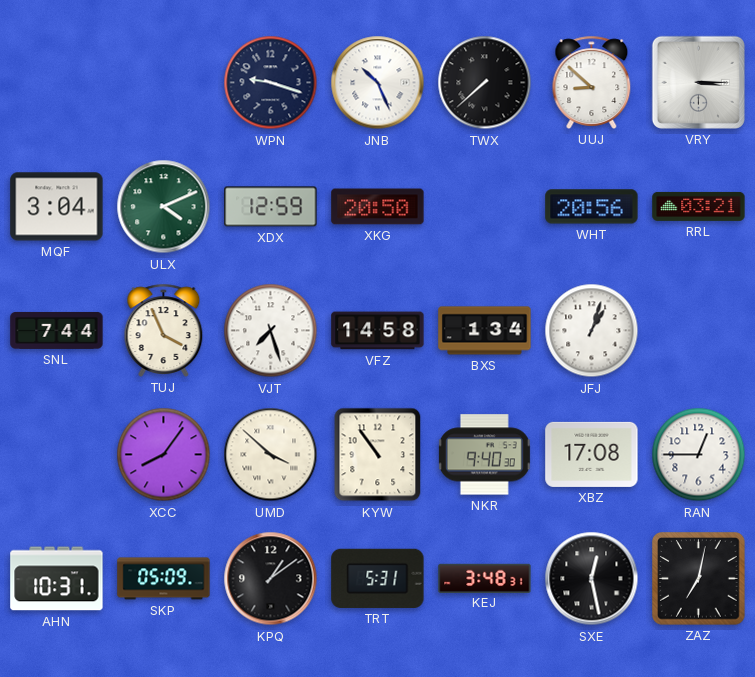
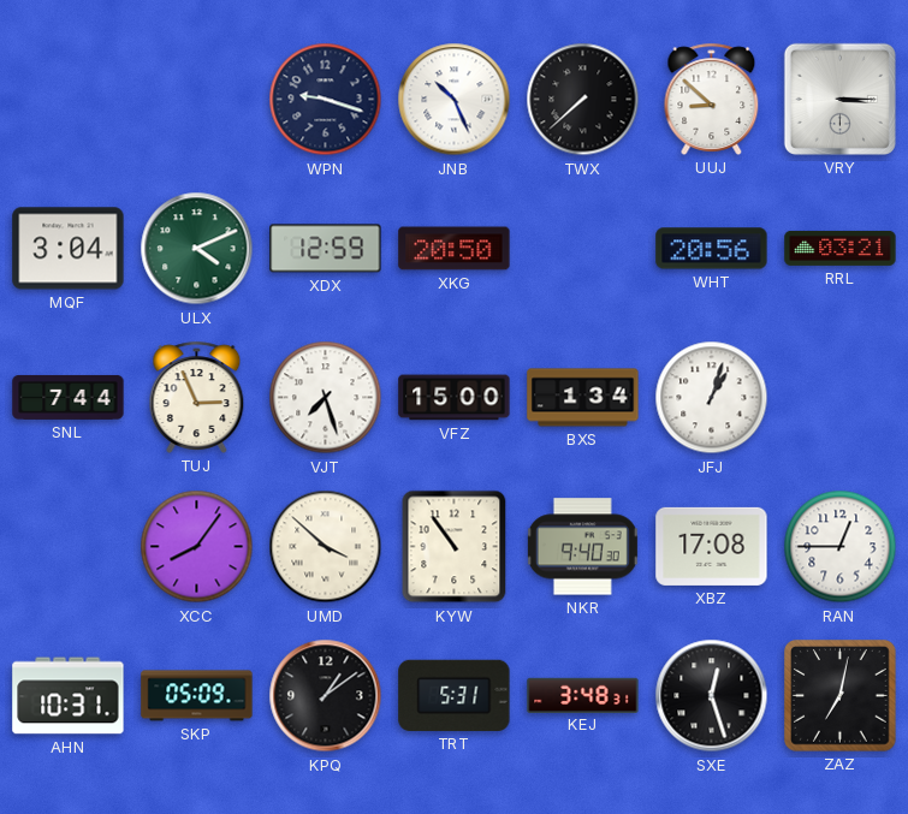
TUJ: 3:56 -> 2:56
VFZ: 14:58 -> 15:00
SXE: 12:28 -> 12:27
